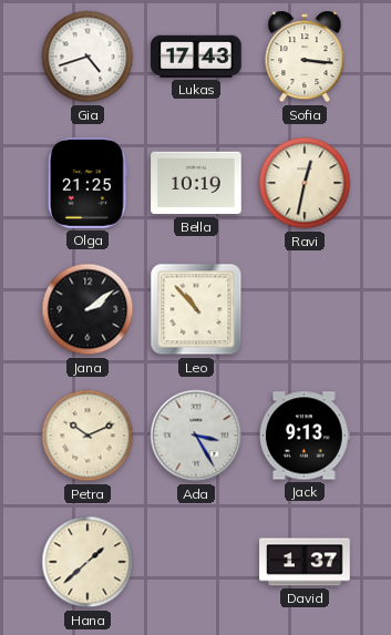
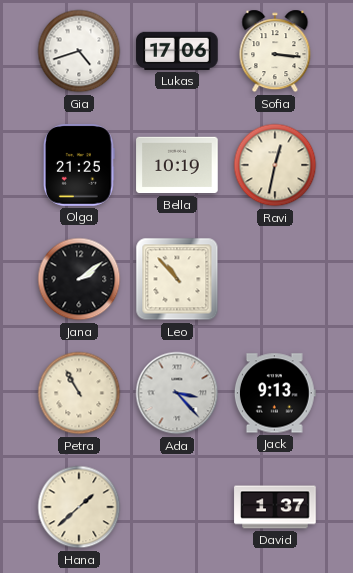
Lukas: 17:43 -> 17:06
Petra: 10:11 -> 10:55
Ada: 3:25 -> 3:23
